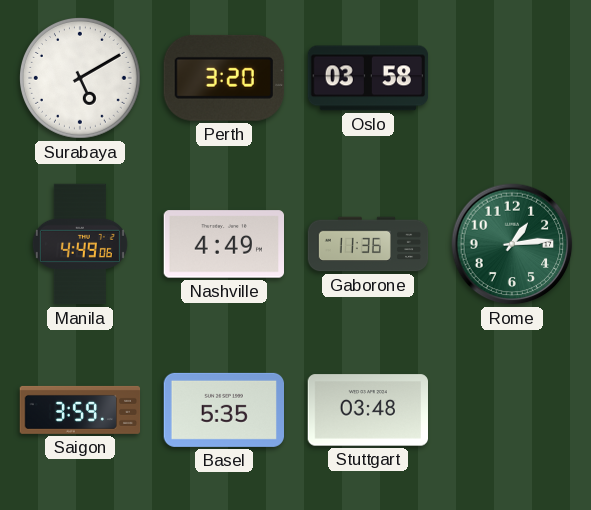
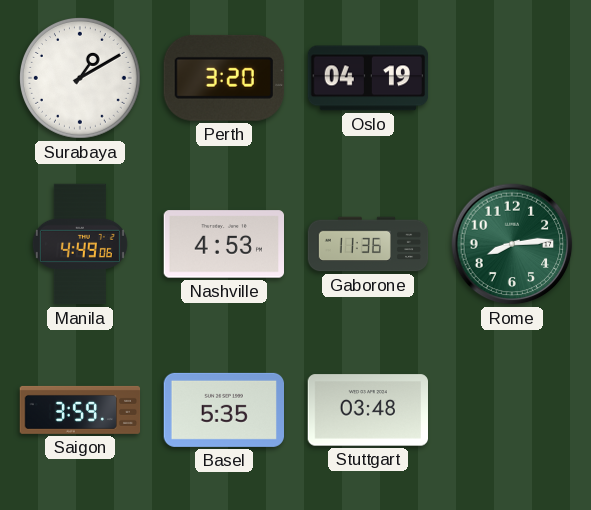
Surabaya: 5:10 -> 1:10
Oslo: 03:58 -> 04:19
Nashville: 4:49 -> 4:53
Rome: 1:14 -> 8:14
